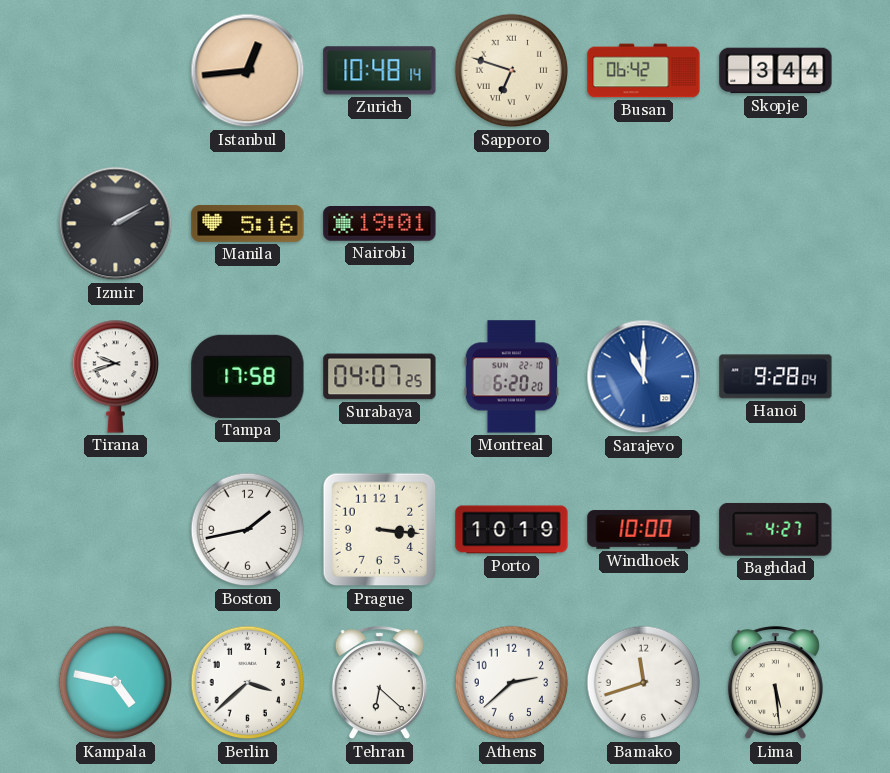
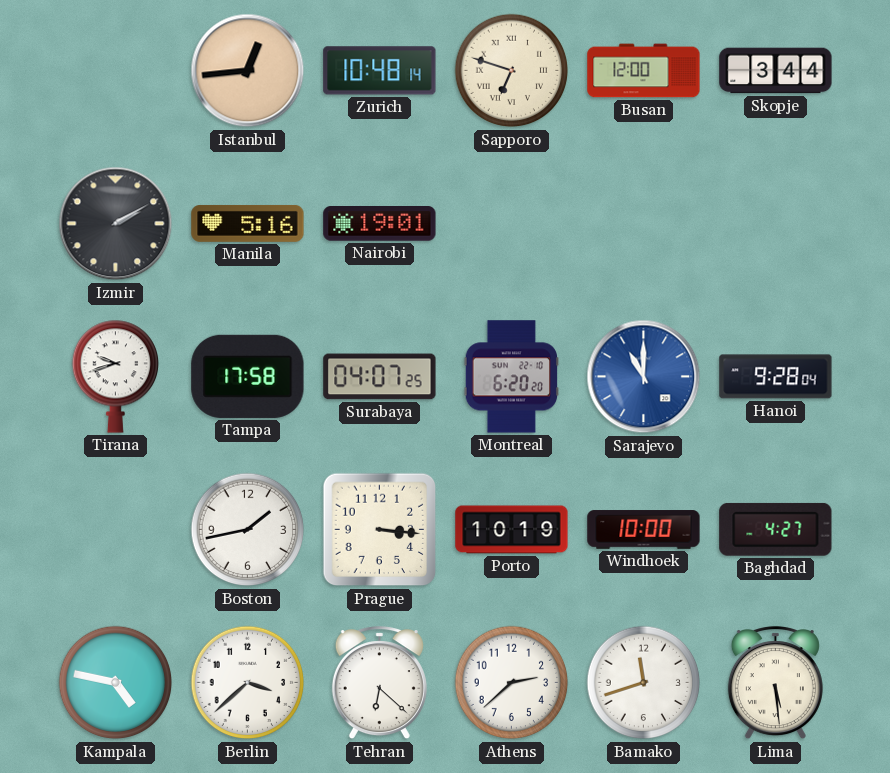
Busan: 06:42 -> 12:00
